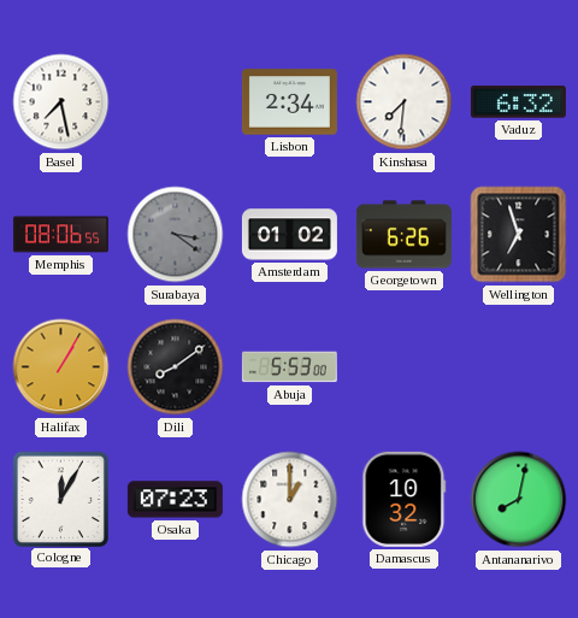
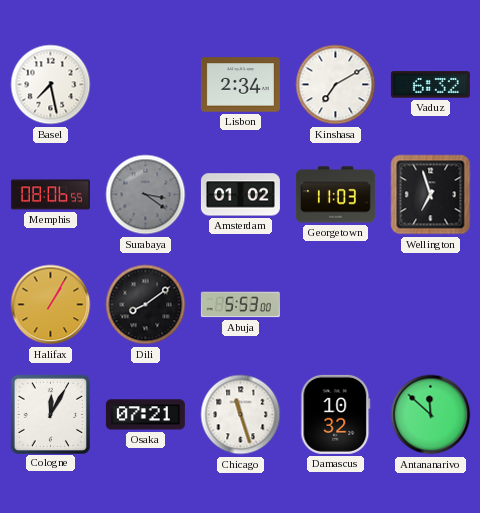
Kinshasa: 7:31 -> 7:10
Georgetown: 6:26 -> 11:03
Osaka: 07:23 -> 07:21
Chicago: 1:00 -> 11:27
Antananarivo: 8:02 -> 11:52
